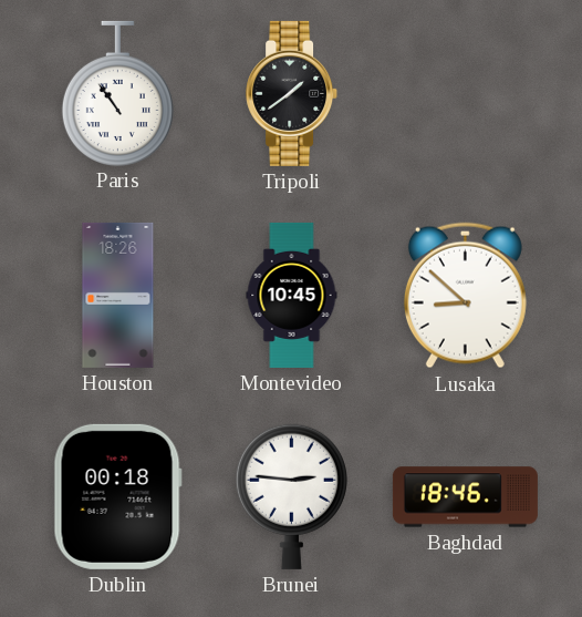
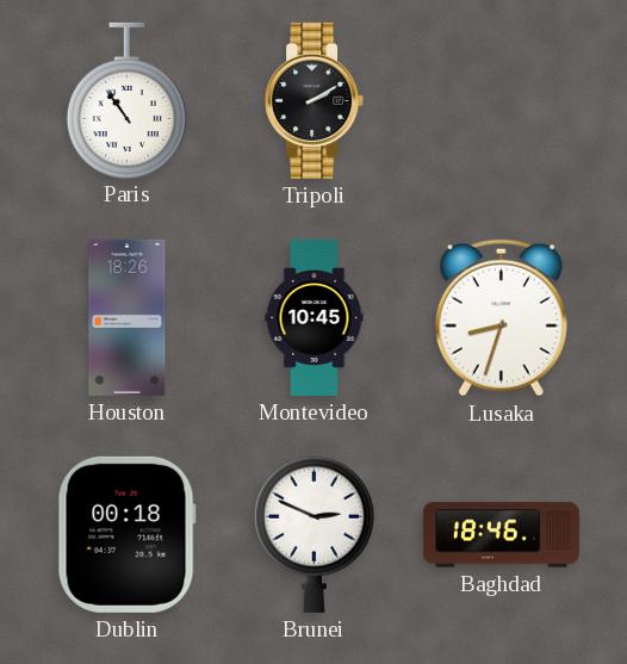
Tripoli: 1:39 -> 2:10
Lusaka: 8:52 -> 8:33
Brunei: 2:46 -> 2:49
